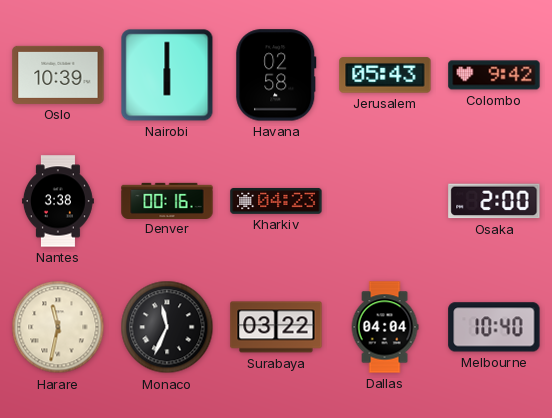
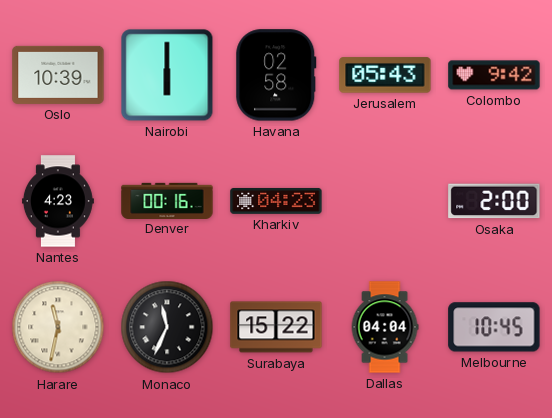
Nantes: 3:38 -> 4:23
Surabaya: 03:22 -> 15:22
Melbourne: 10:40 -> 10:45
